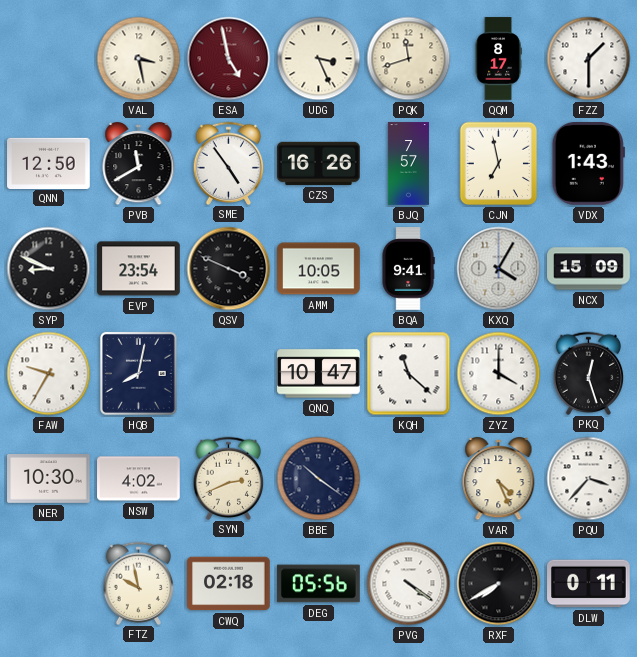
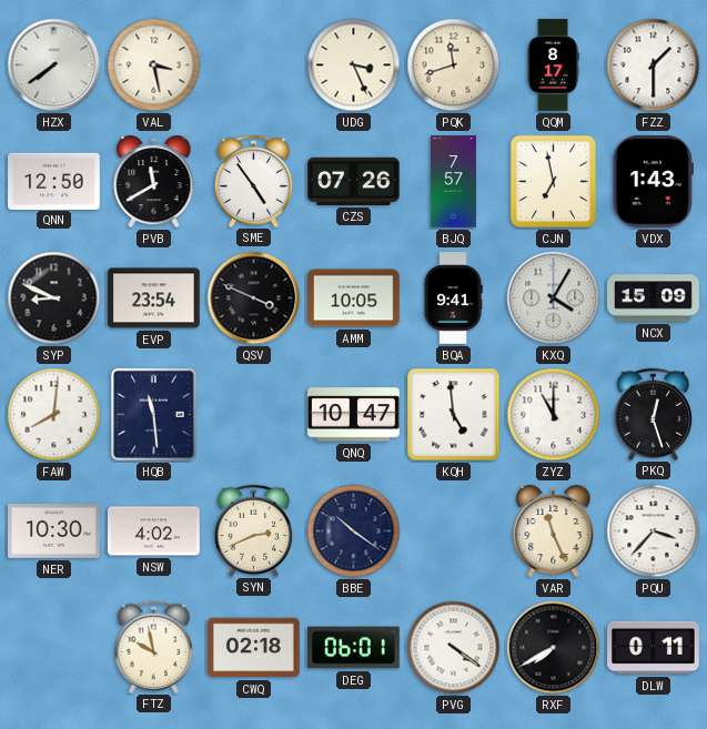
HZX: none -> 7:39
ESA: 4:58 -> none
CZS: 16:26 -> 07:26
FAW: 9:35 -> 8:01
HQB: 8:02 -> 11:29
KQH: 11:22 -> 4:59
ZYZ: 4:00 -> 11:00
VAR: 4:26 -> 11:26
DEG: 05:56 -> 06:01
